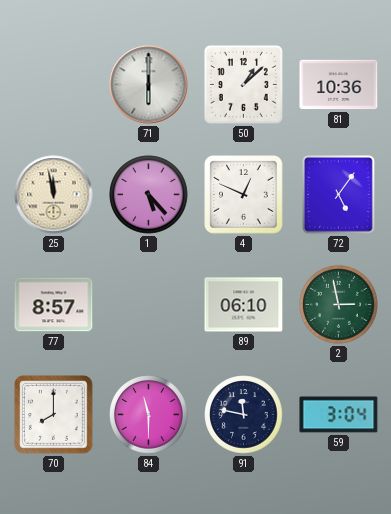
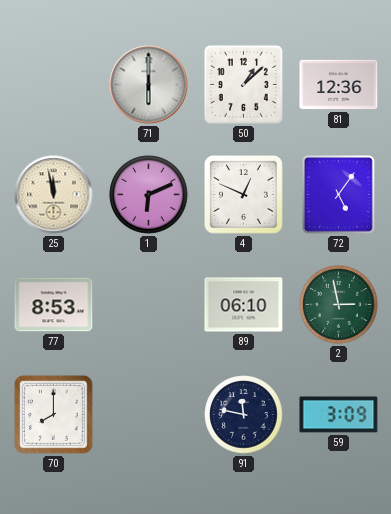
81: 10:36 -> 12:36
1: 5:23 -> 6:11
77: 8:57 -> 8:53
84: 11:30 -> none
59: 3:04 -> 3:09
